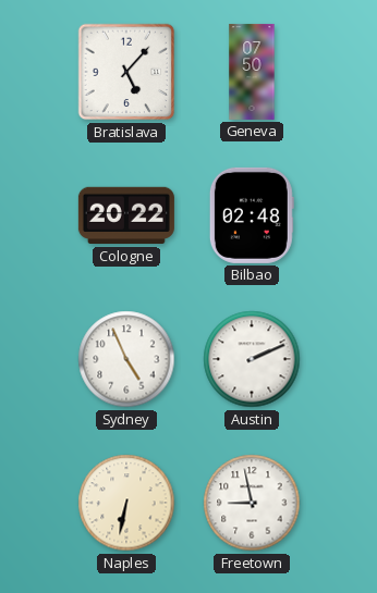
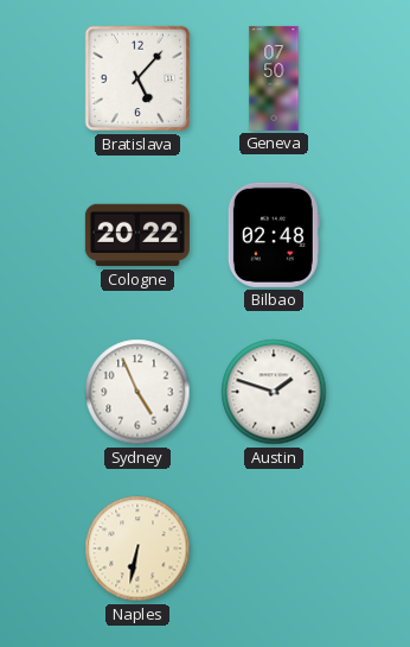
Austin: 2:11 -> 1:48
Freetown: 8:58 -> none
